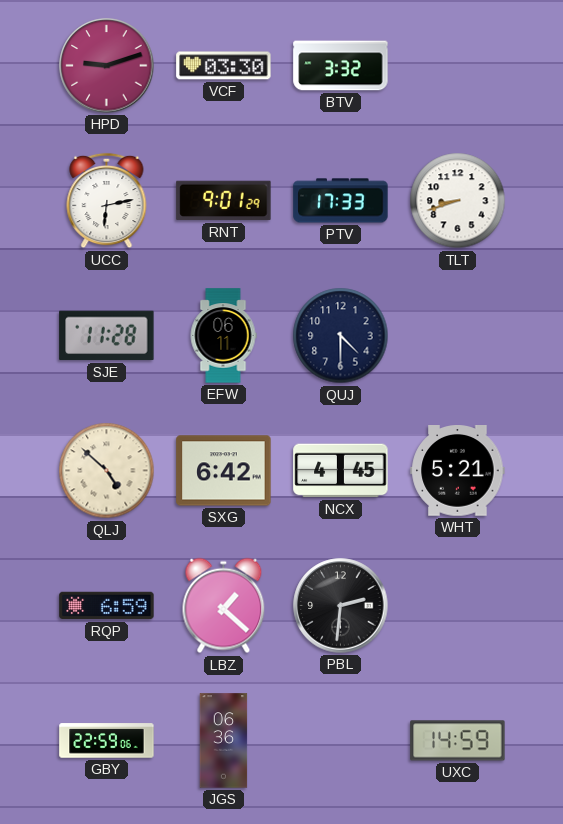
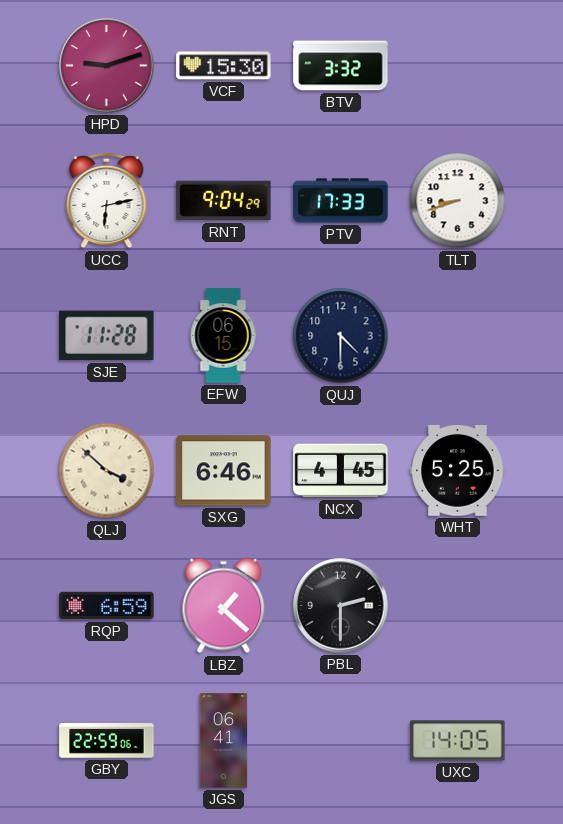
VCF: 03:30 -> 15:30
RNT: 9:01 -> 9:04
EFW: 06:11 -> 06:15
QLJ: 4:52 -> 3:52
SXG: 6:42 -> 6:46
WHT: 5:21 -> 5:25
PBL: 2:31 -> 2:30
JGS: 06:36 -> 06:41
UXC: 14:59 -> 14:05
